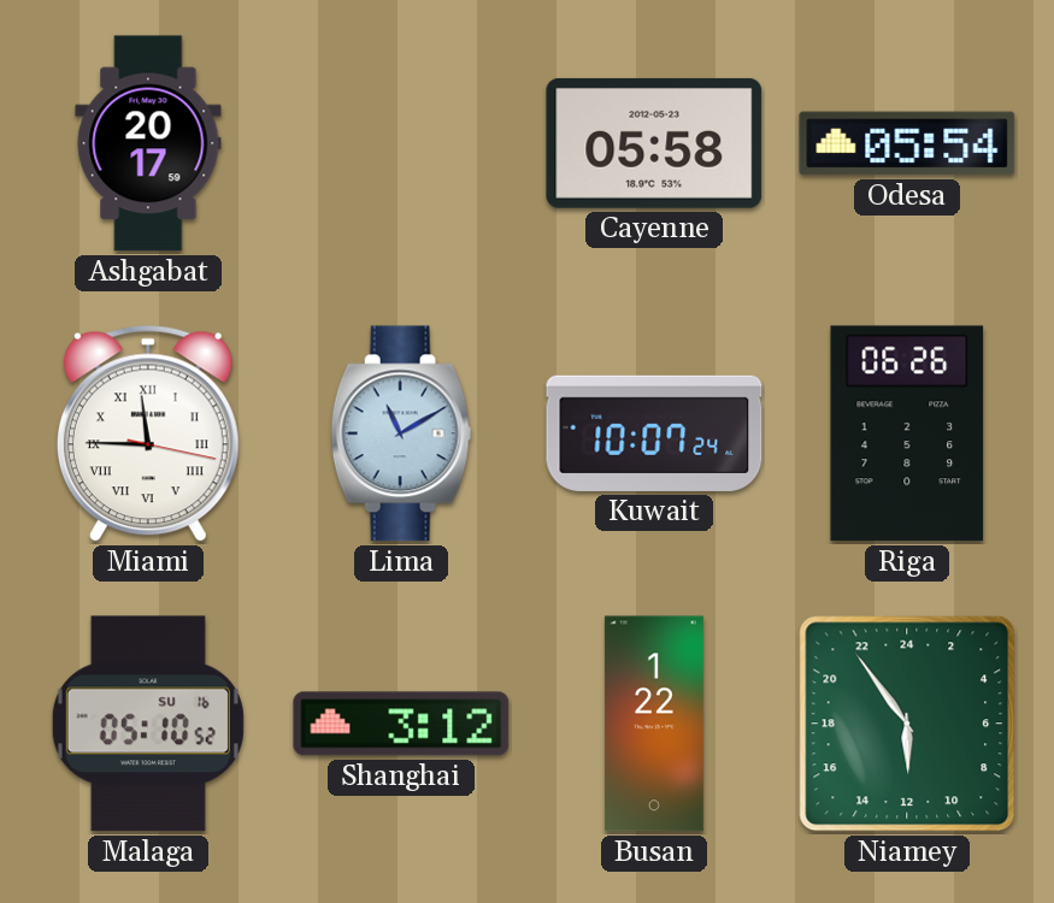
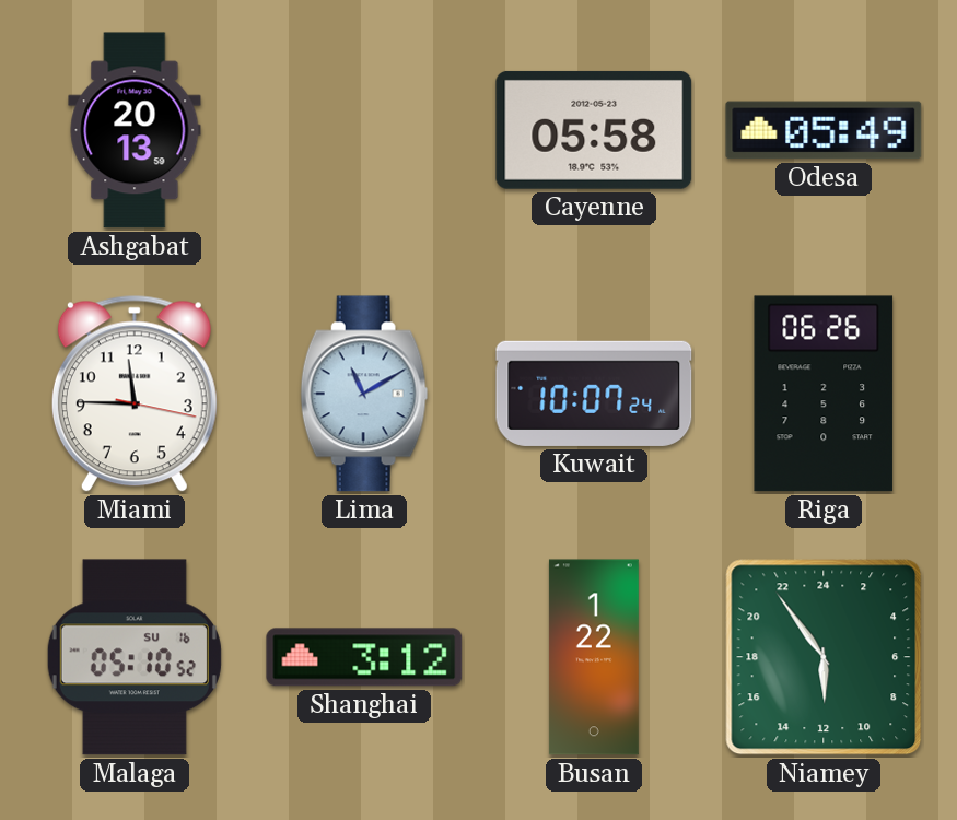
Ashgabat: 20:17 -> 20:13
Odesa: 05:54 -> 05:49
Miami numerals: Roman -> Arabic
